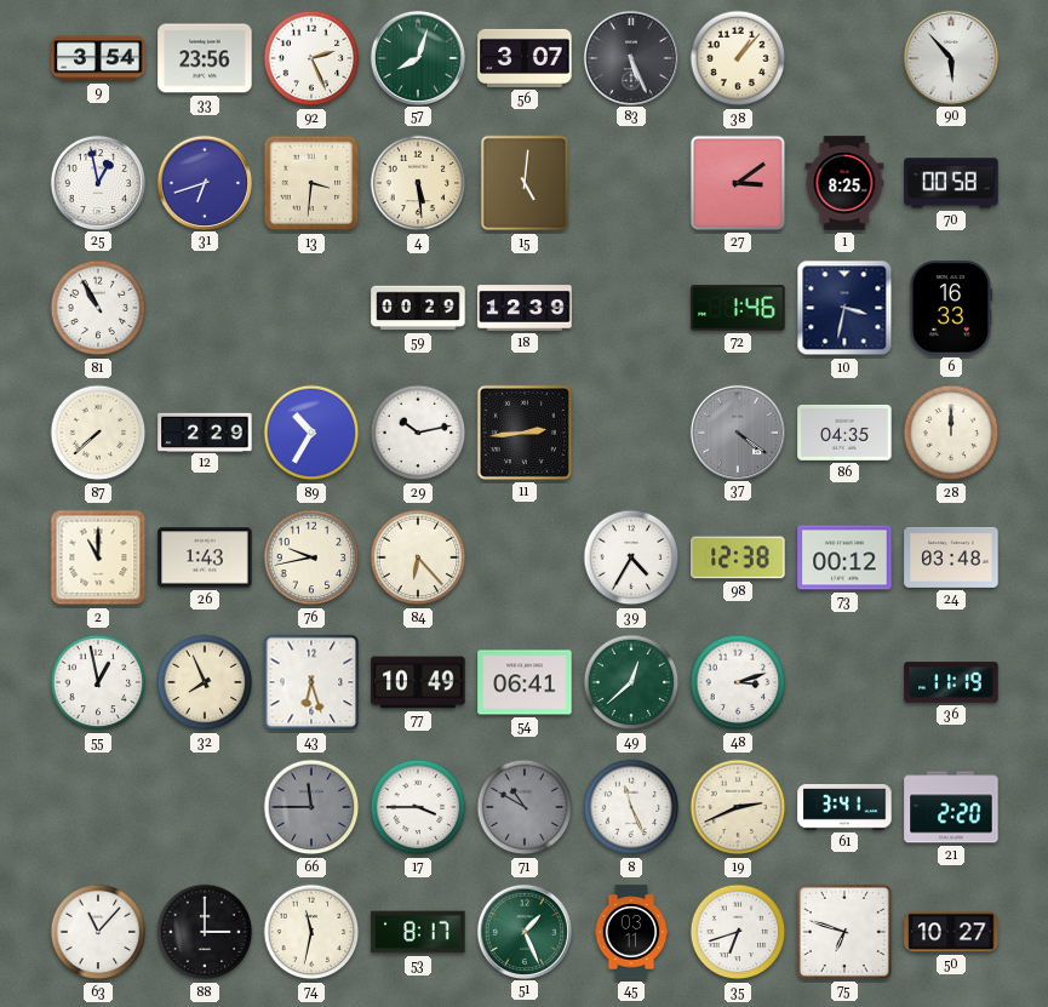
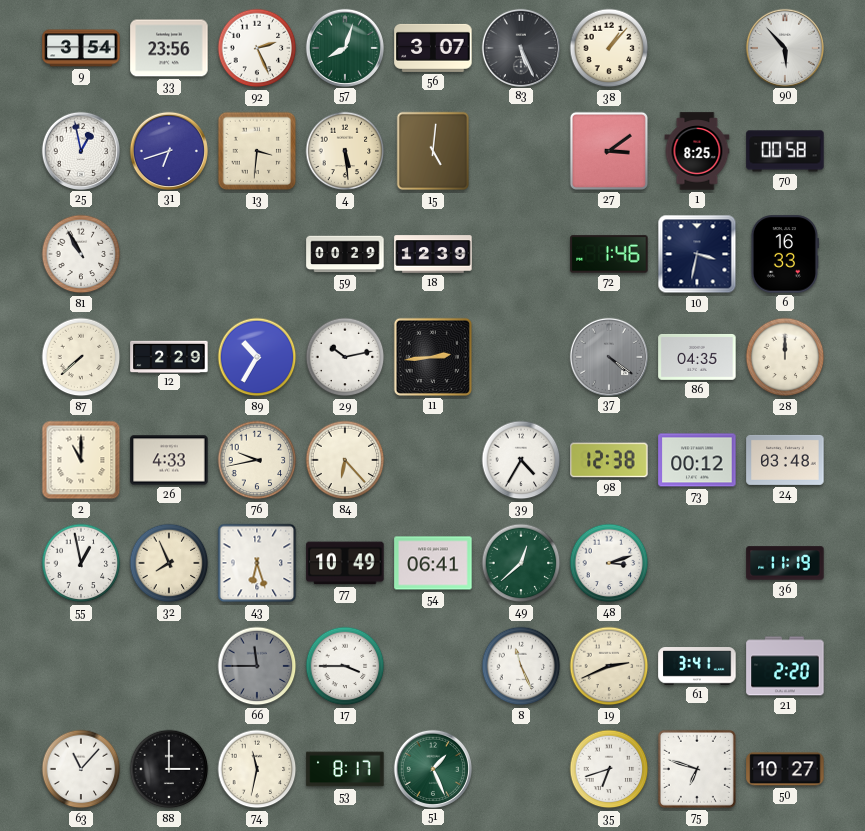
26: 1:43 -> 4:33
71: 10:50 -> none
45: 03:11 -> none
